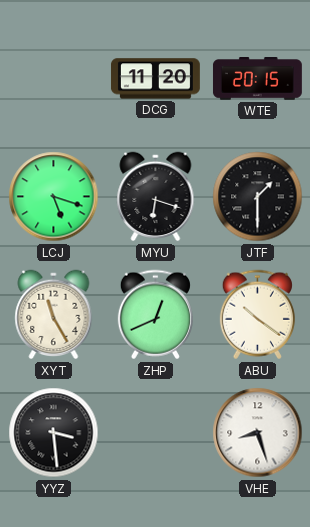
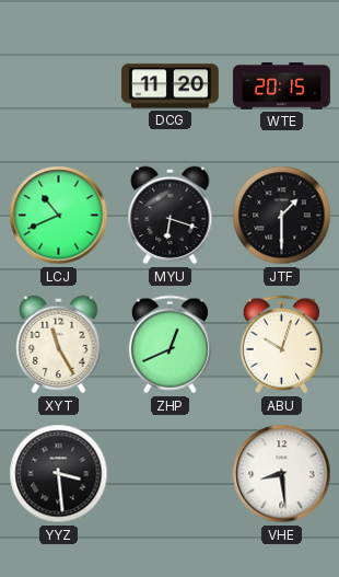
LCJ: 5:18 -> 10:41
ABU: 10:21 -> 10:03
VHE: 8:27 -> 8:29
